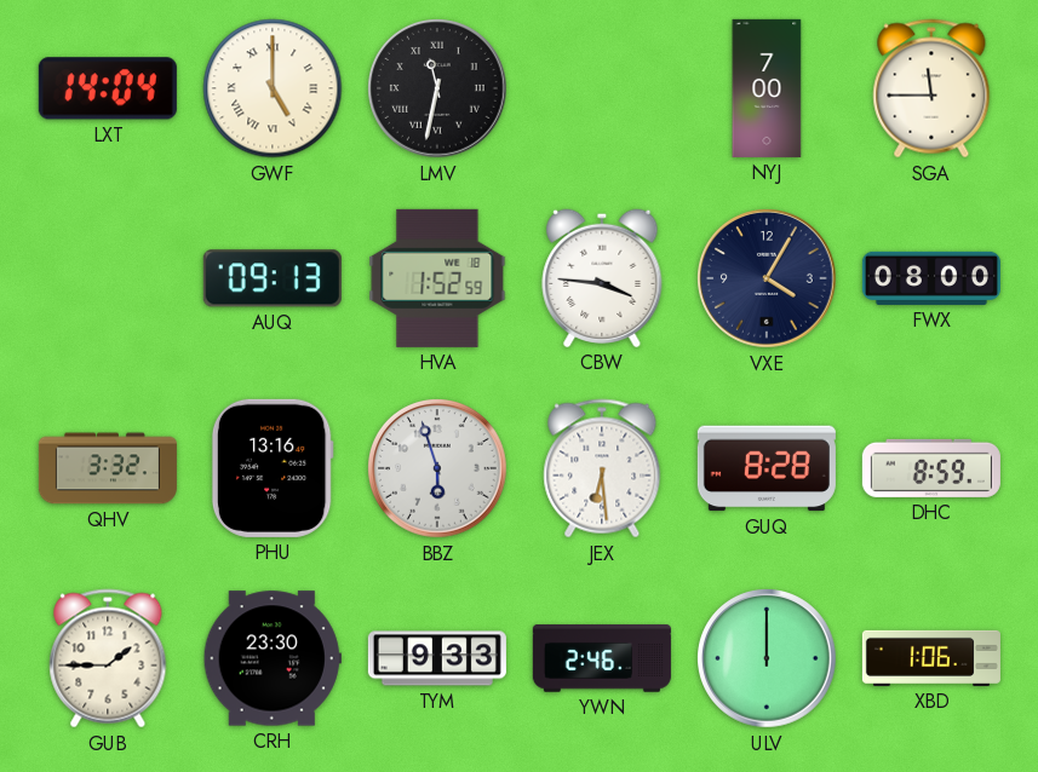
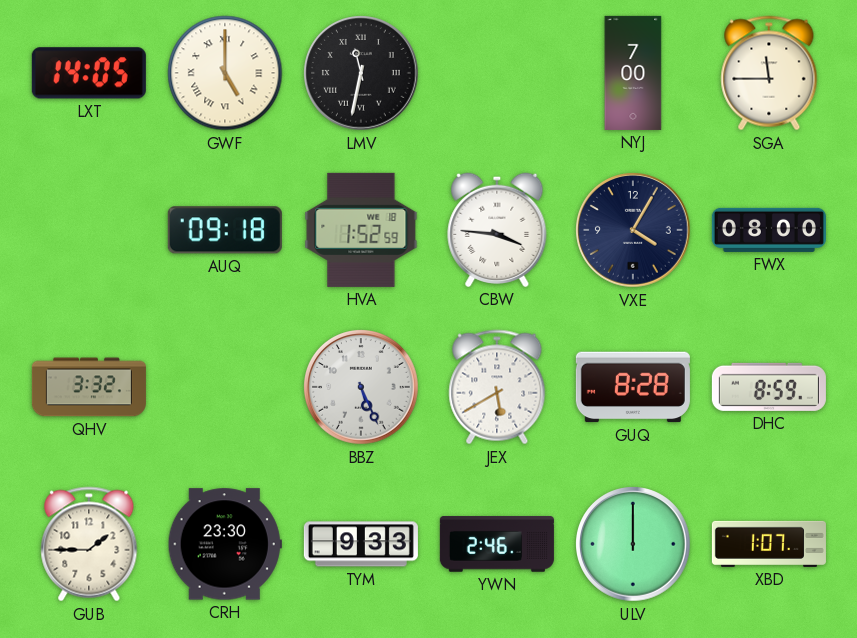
LXT: 14:04 -> 14:05
AUQ: 09:13 -> 09:18
PHU: 13:16 -> none
BBZ: 5:57 -> 5:26
JEX: 6:29 -> 5:40
XBD: 1:06 -> 1:07
